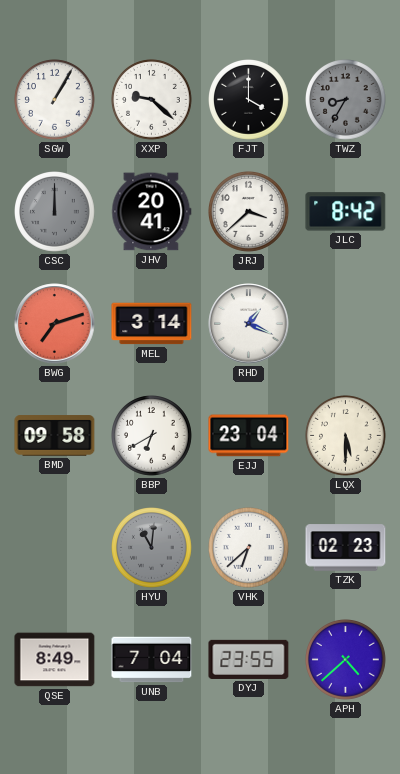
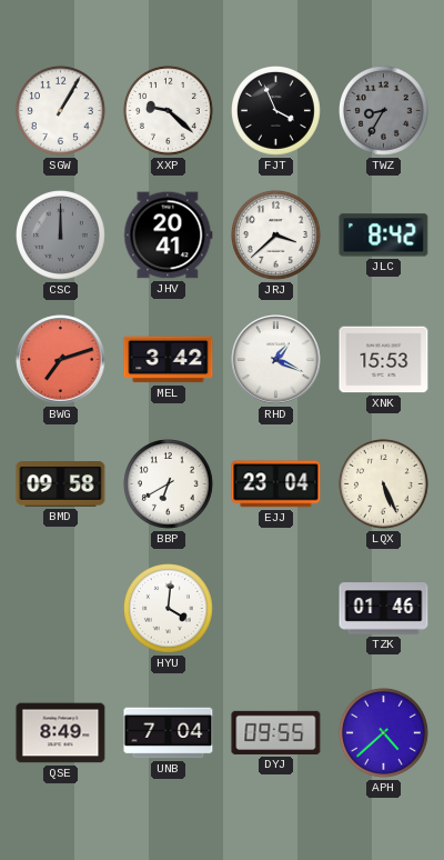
FJT: 4:00 -> 3:56
MEL: 3:14 -> 3:42
XNK: none -> 15:53
LQX: 5:30 -> 5:26
HYU: 11:01 -> 4:01
HYU dial: grey -> white
VHK: 6:38 -> none
TZK: 02:23 -> 01:46
DYJ: 23:55 -> 09:55
